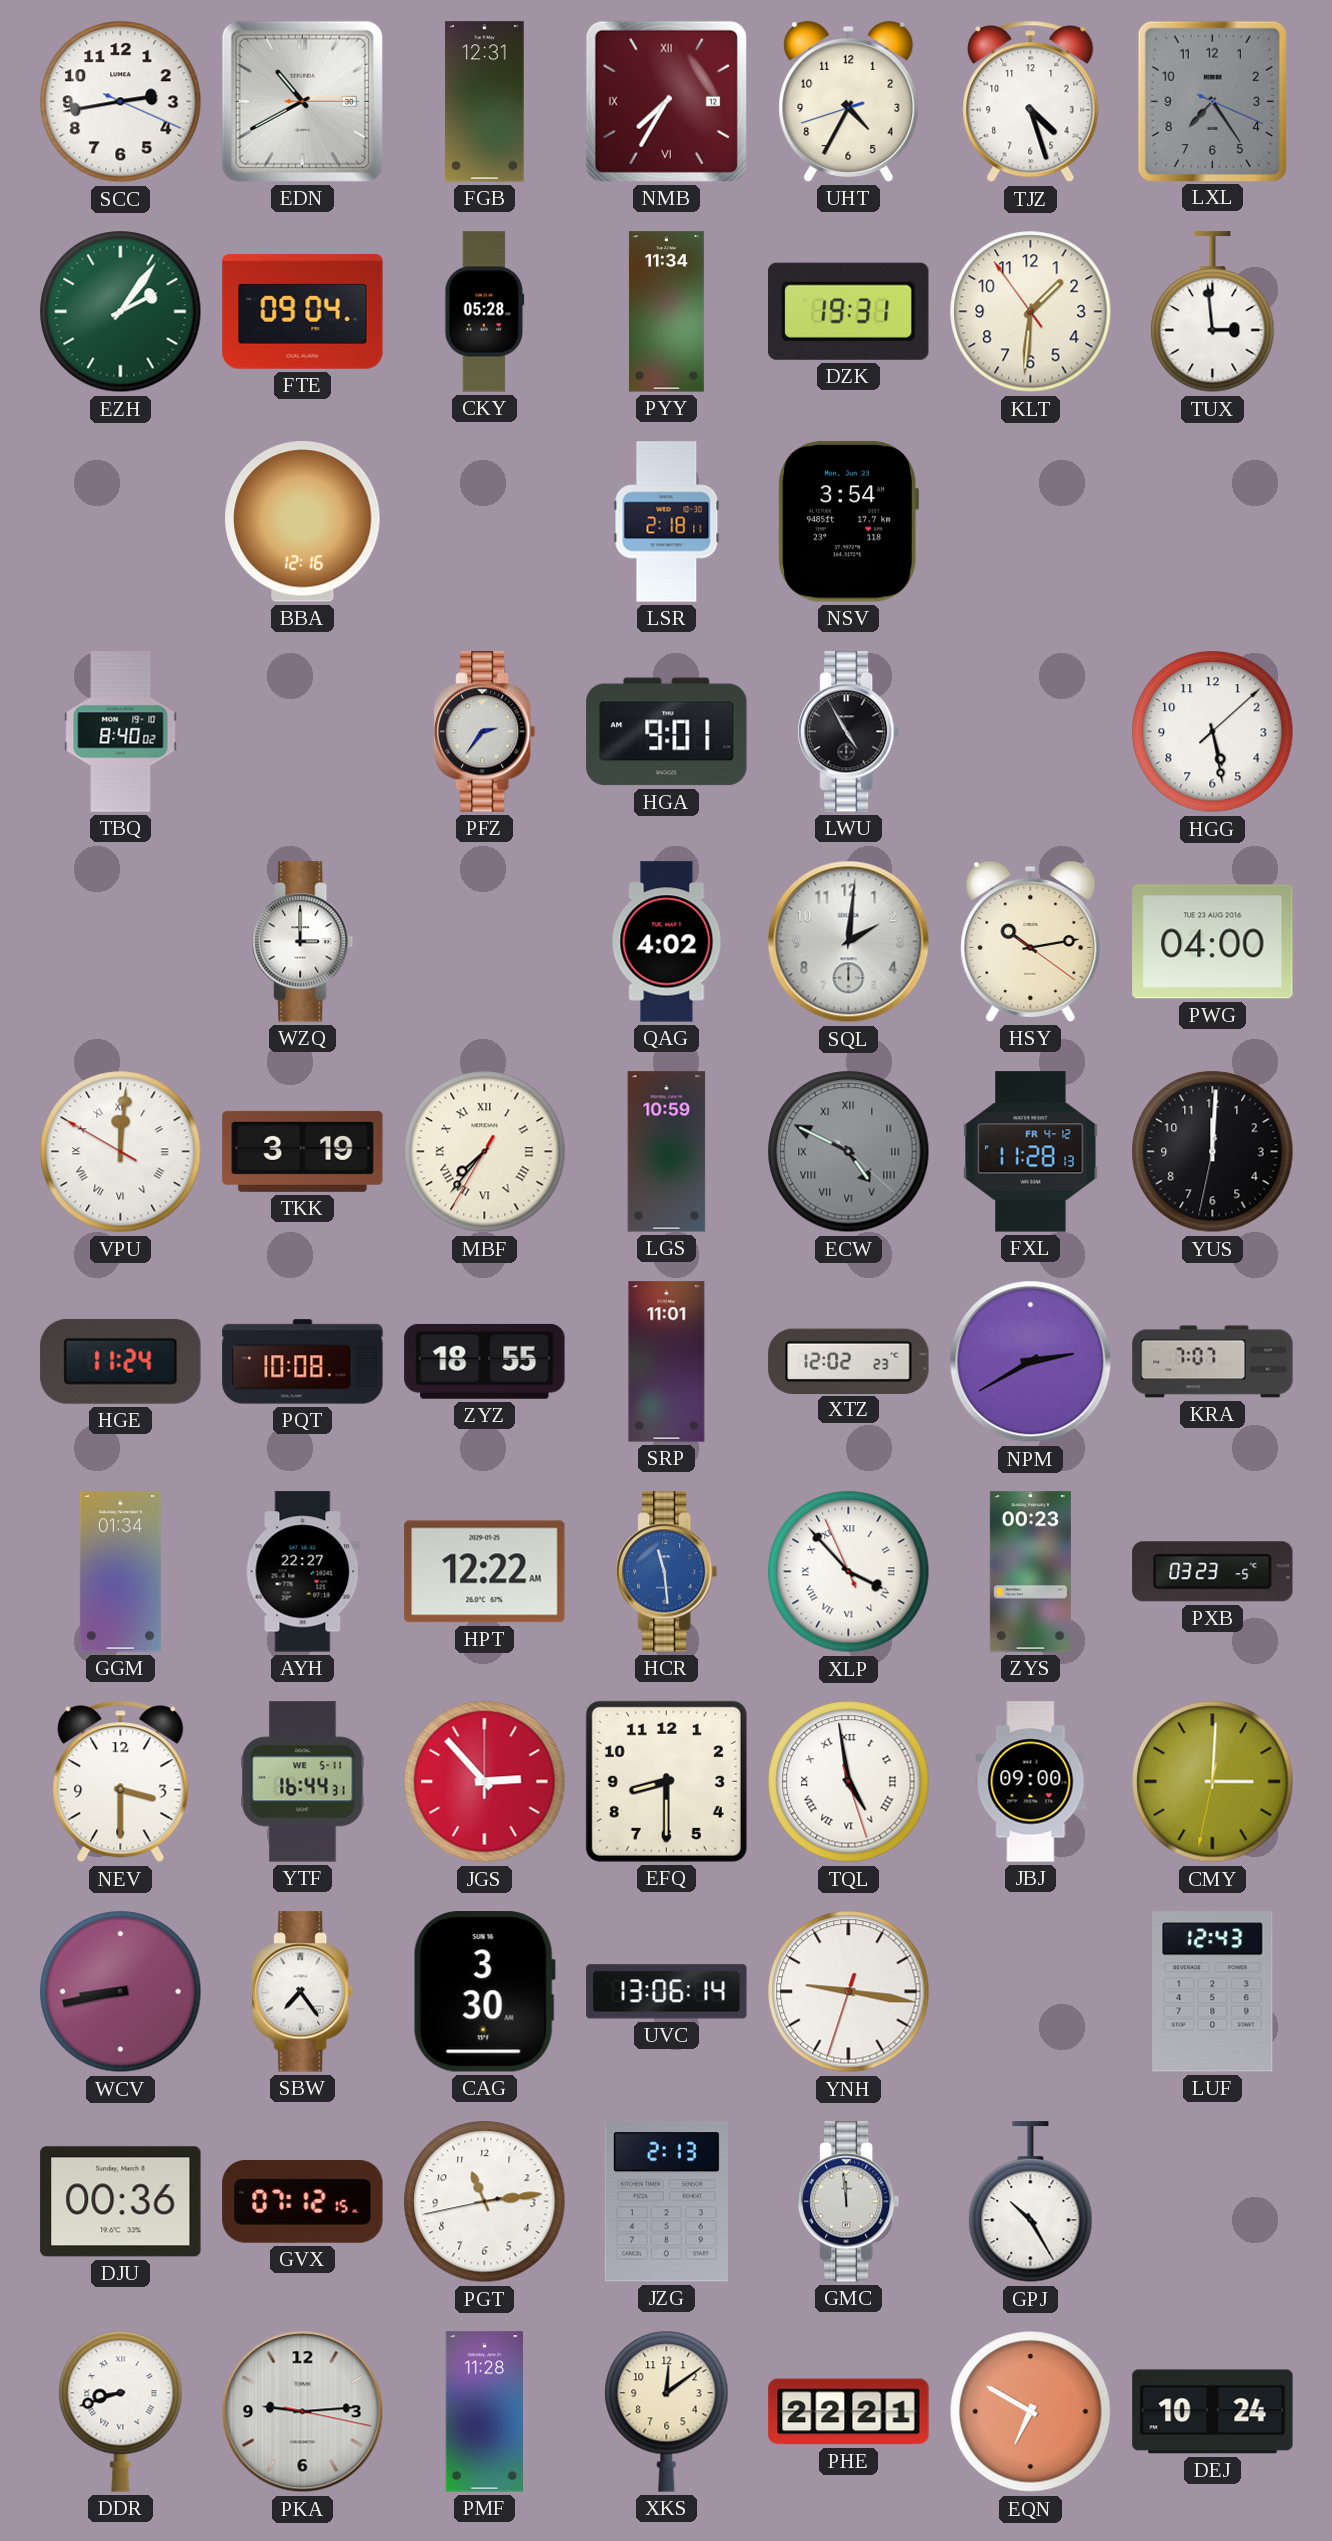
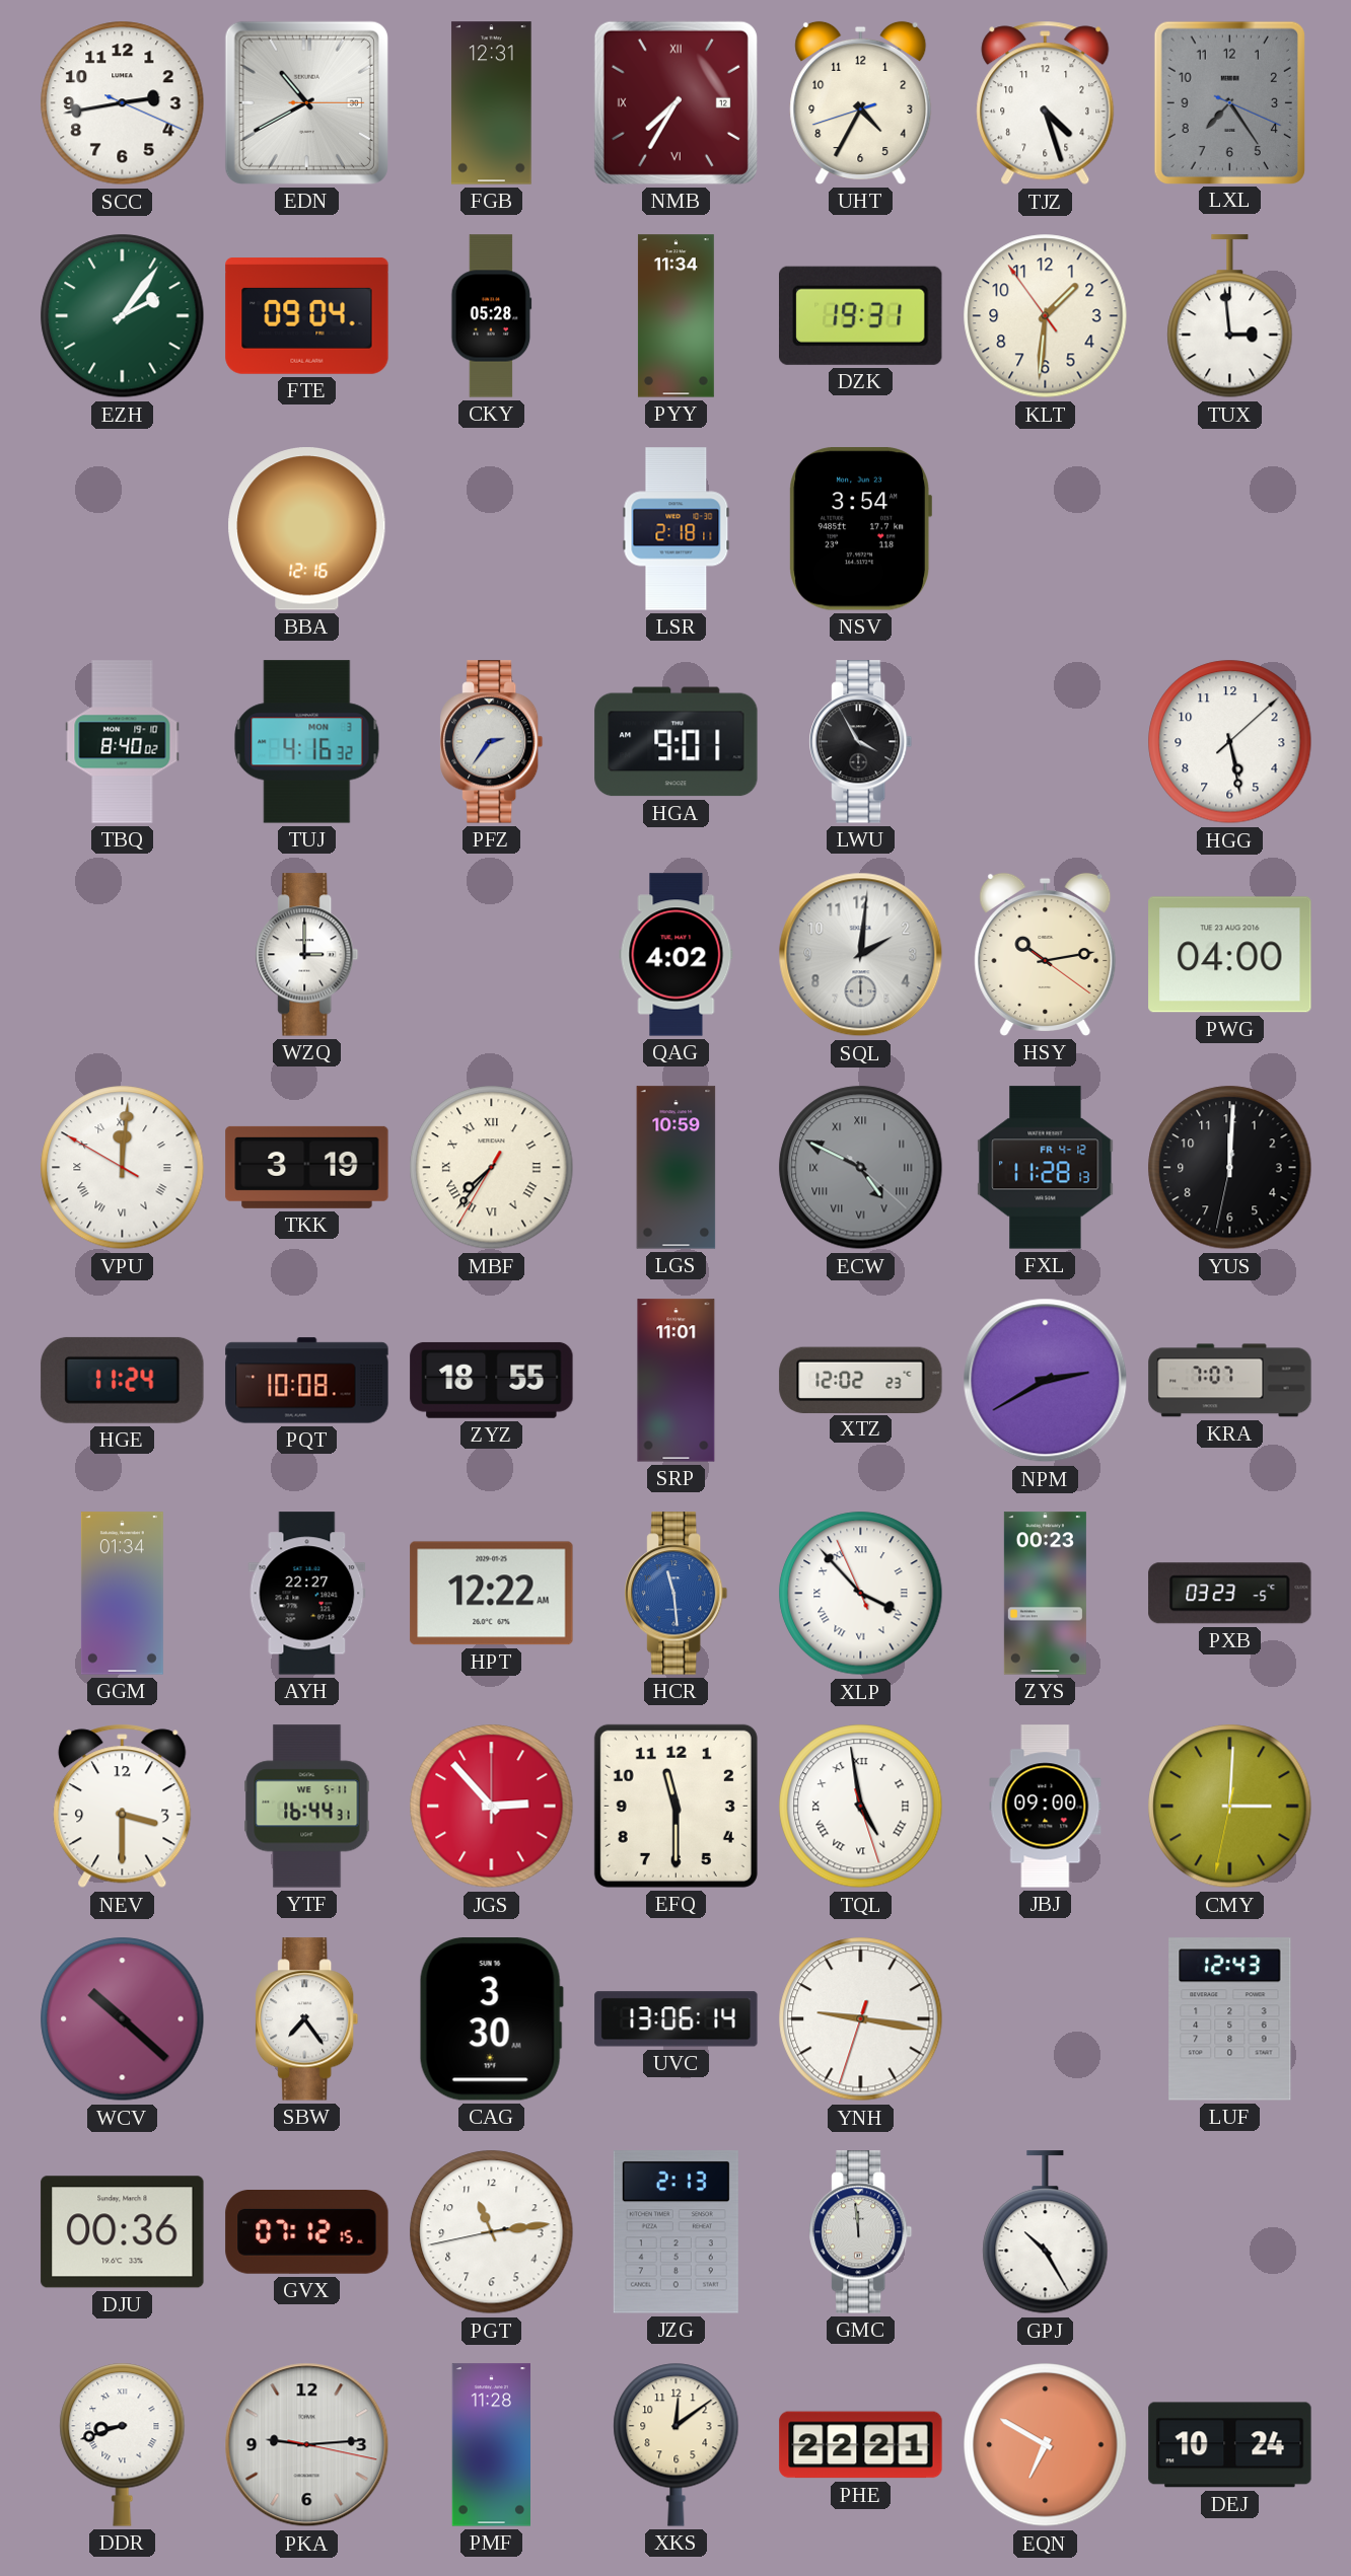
TUJ: none -> 4:16
LWU: 4:55 -> 3:55
EFQ: 8:30 -> 11:30
WCV: 8:43 -> 10:22
